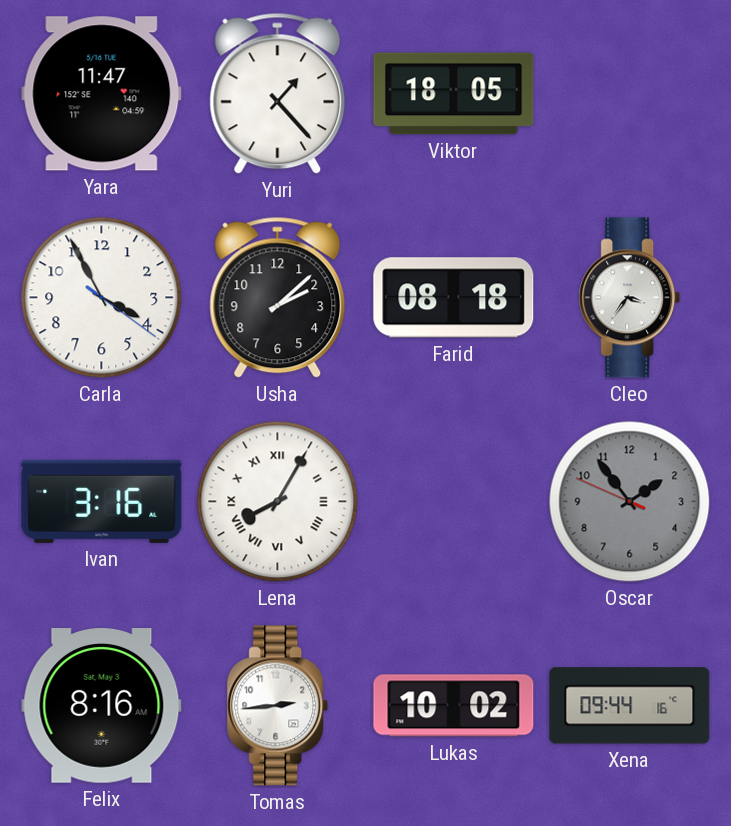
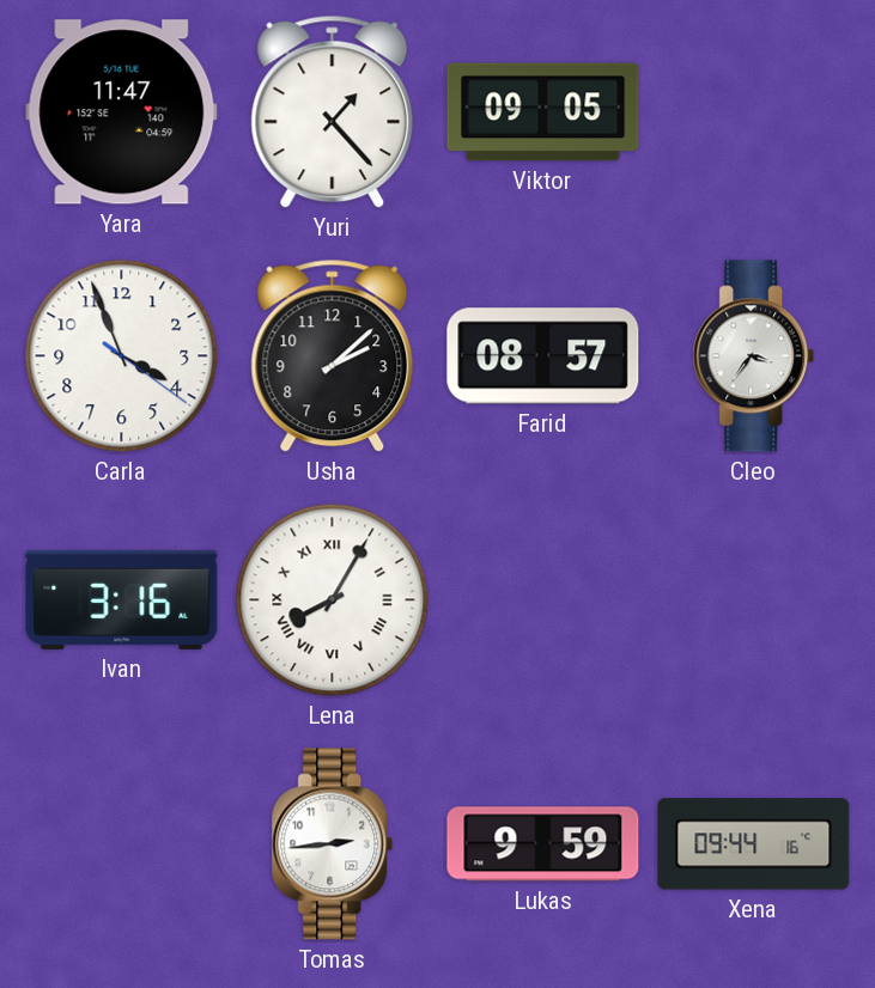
Viktor: 18:05 -> 09:05
Carla: 3:55 -> 3:56
Farid: 08:18 -> 08:57
Oscar: 1:53 -> none
Felix: 8:16 -> none
Lukas: 10:02 -> 9:59
